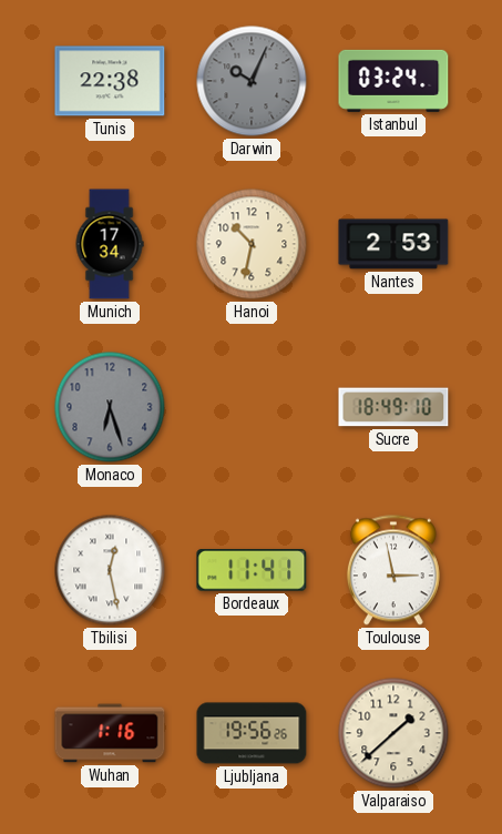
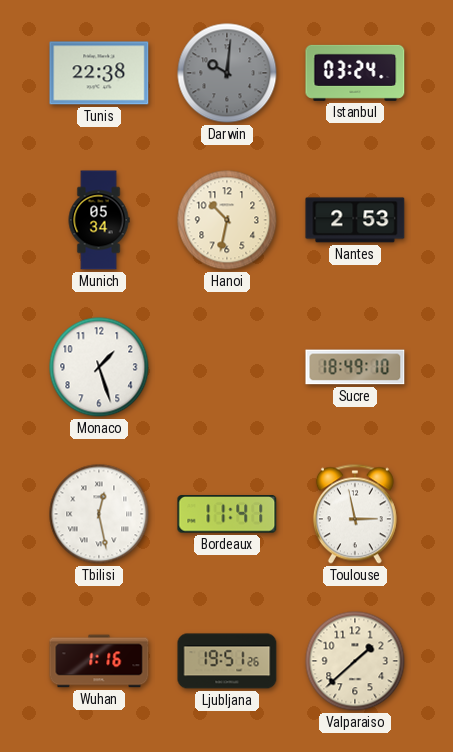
Darwin: 10:04 -> 10:01
Munich: 17:34 -> 05:34
Monaco: 6:27 -> 1:27
Monaco dial: grey -> white
Ljubljana: 19:56 -> 19:51
